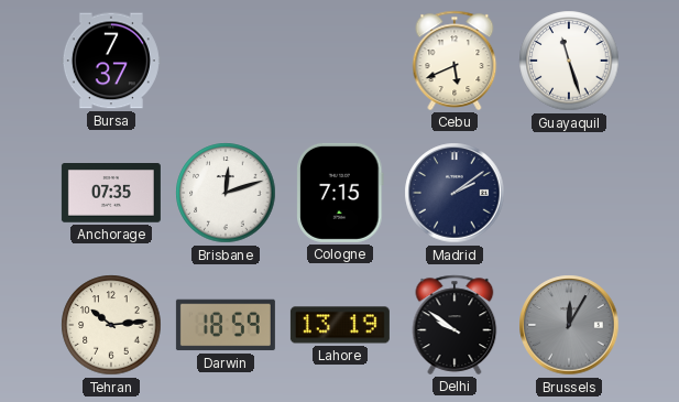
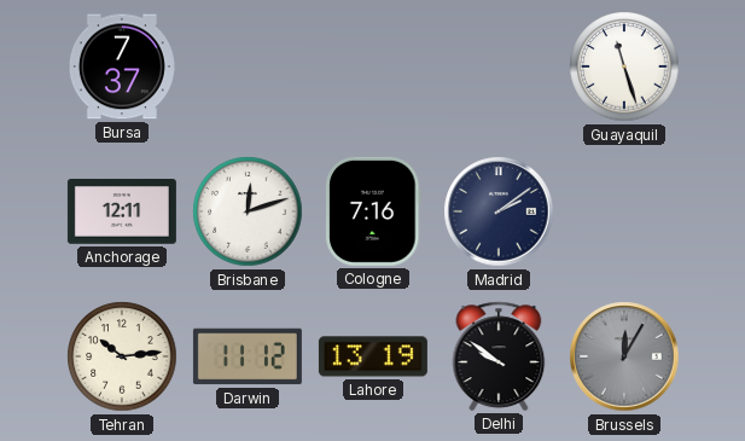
Cebu: 5:41 -> none
Anchorage: 07:35 -> 12:11
Cologne: 7:15 -> 7:16
Darwin: 18:59 -> 11:12
